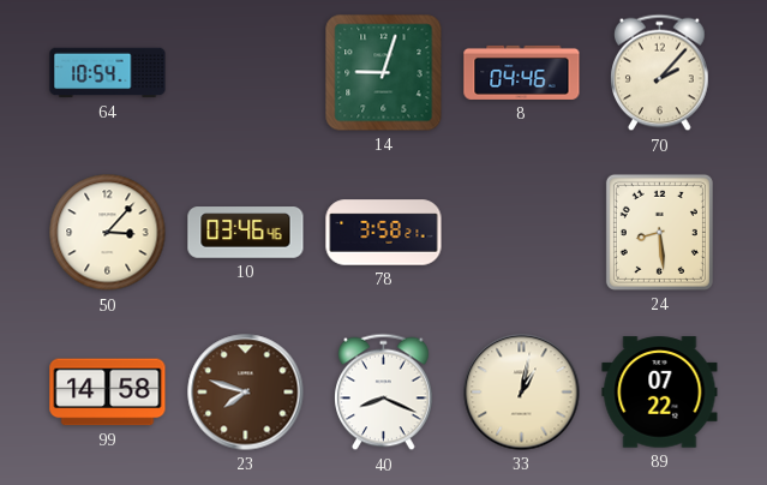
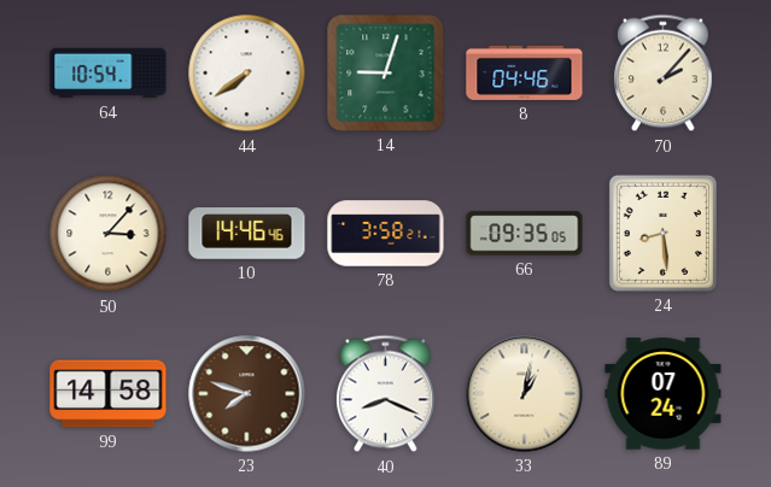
44: none -> 7:39
10: 03:46 -> 14:46
66: none -> 09:35
89: 07:22 -> 07:24
